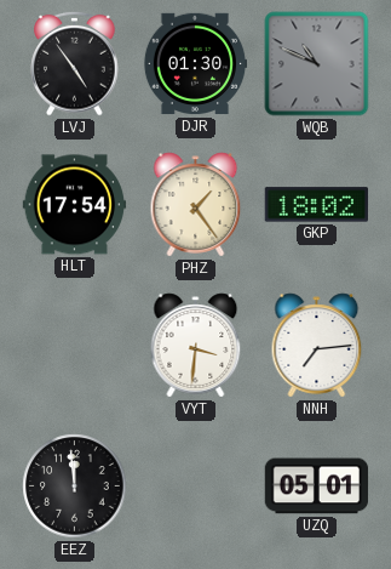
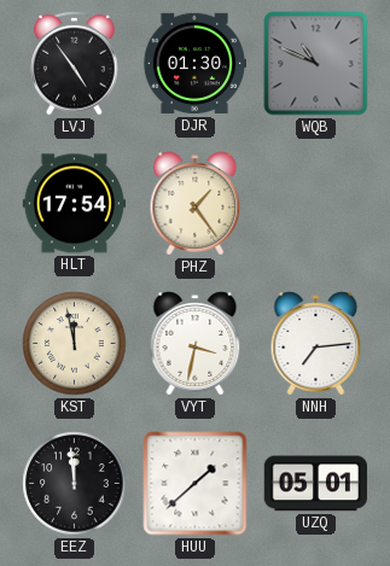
GKP: 18:02 -> none
KST: none -> 11:58
VYT: 3:31 -> 3:32
HUU: none -> 1:38
